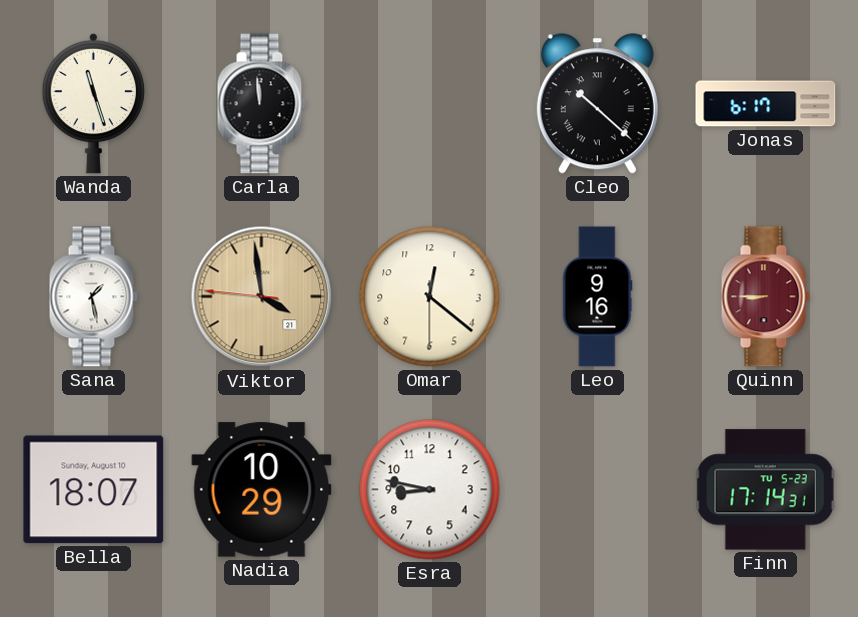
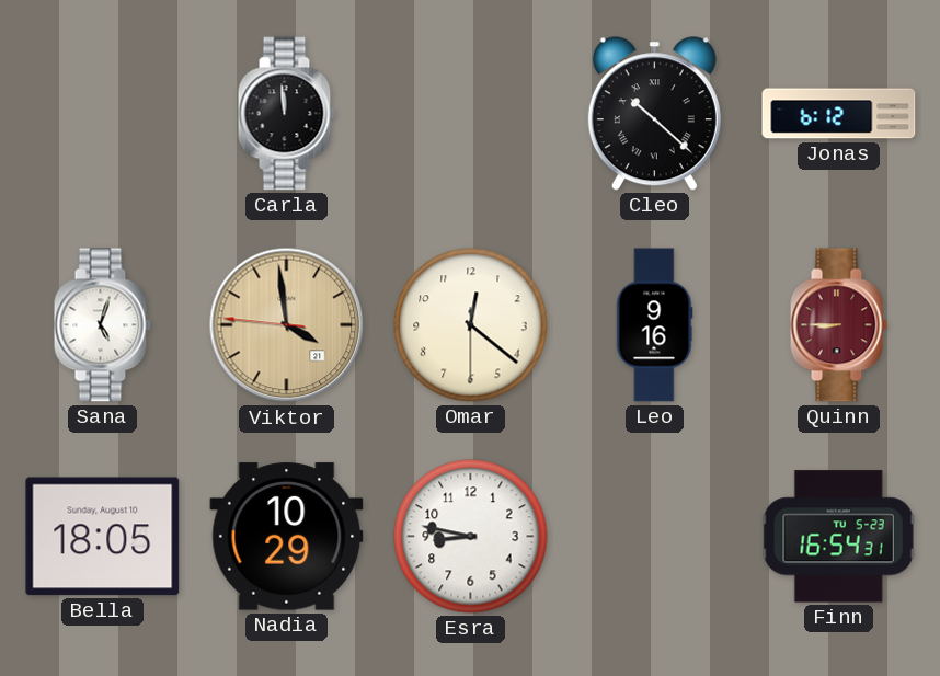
Wanda: 11:27 -> none
Jonas: 6:17 -> 6:12
Sana: 1:28 -> 5:03
Bella: 18:07 -> 18:05
Finn: 17:14 -> 16:54
